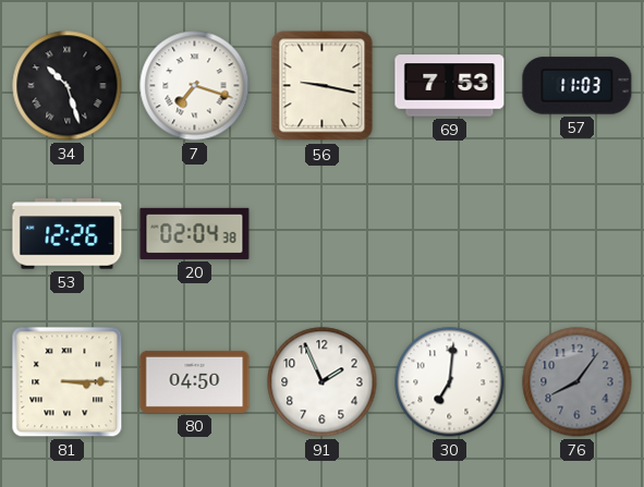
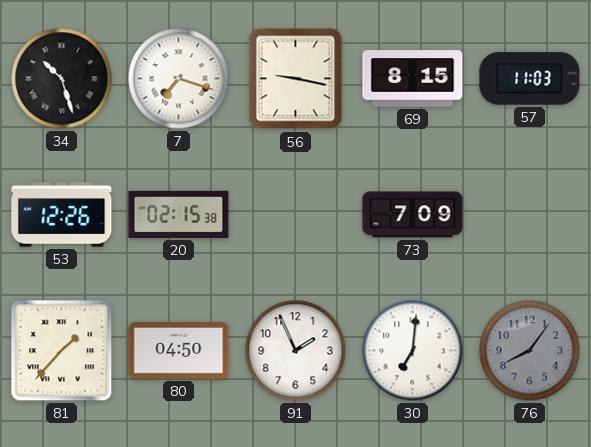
69: 7:53 -> 8:15
20: 02:04 -> 02:15
73: none -> 7:09
81: 3:15 -> 1:37
